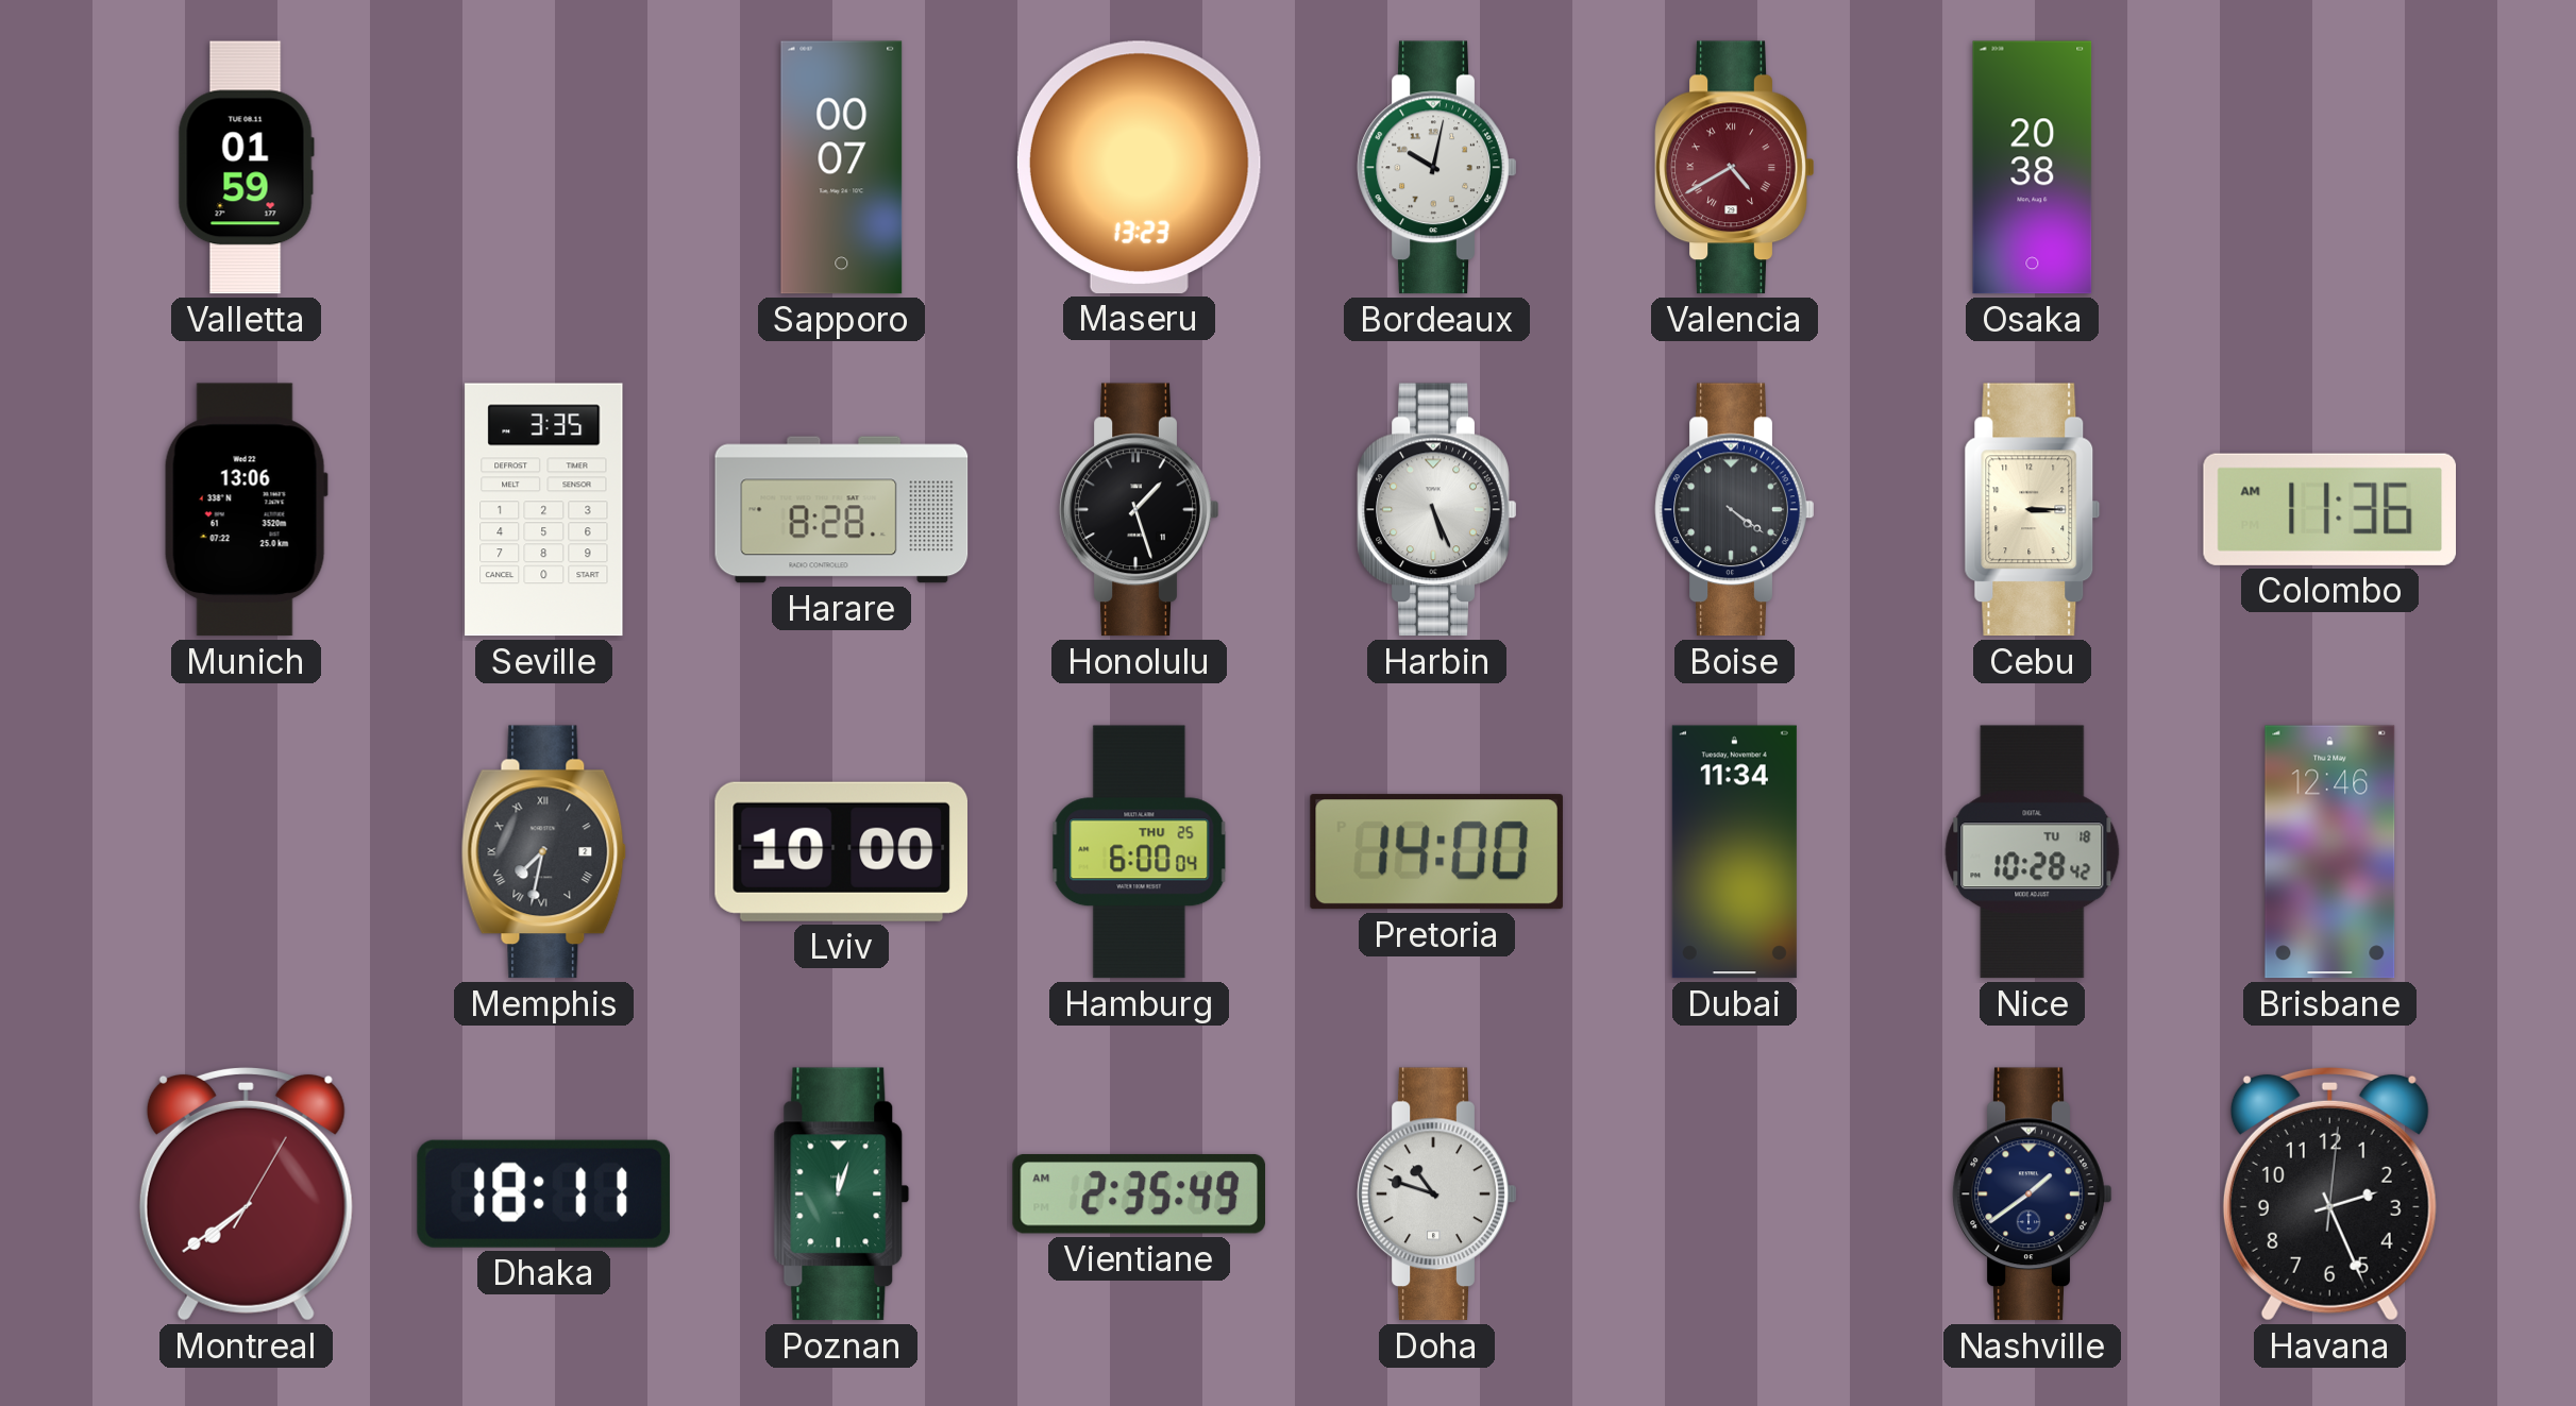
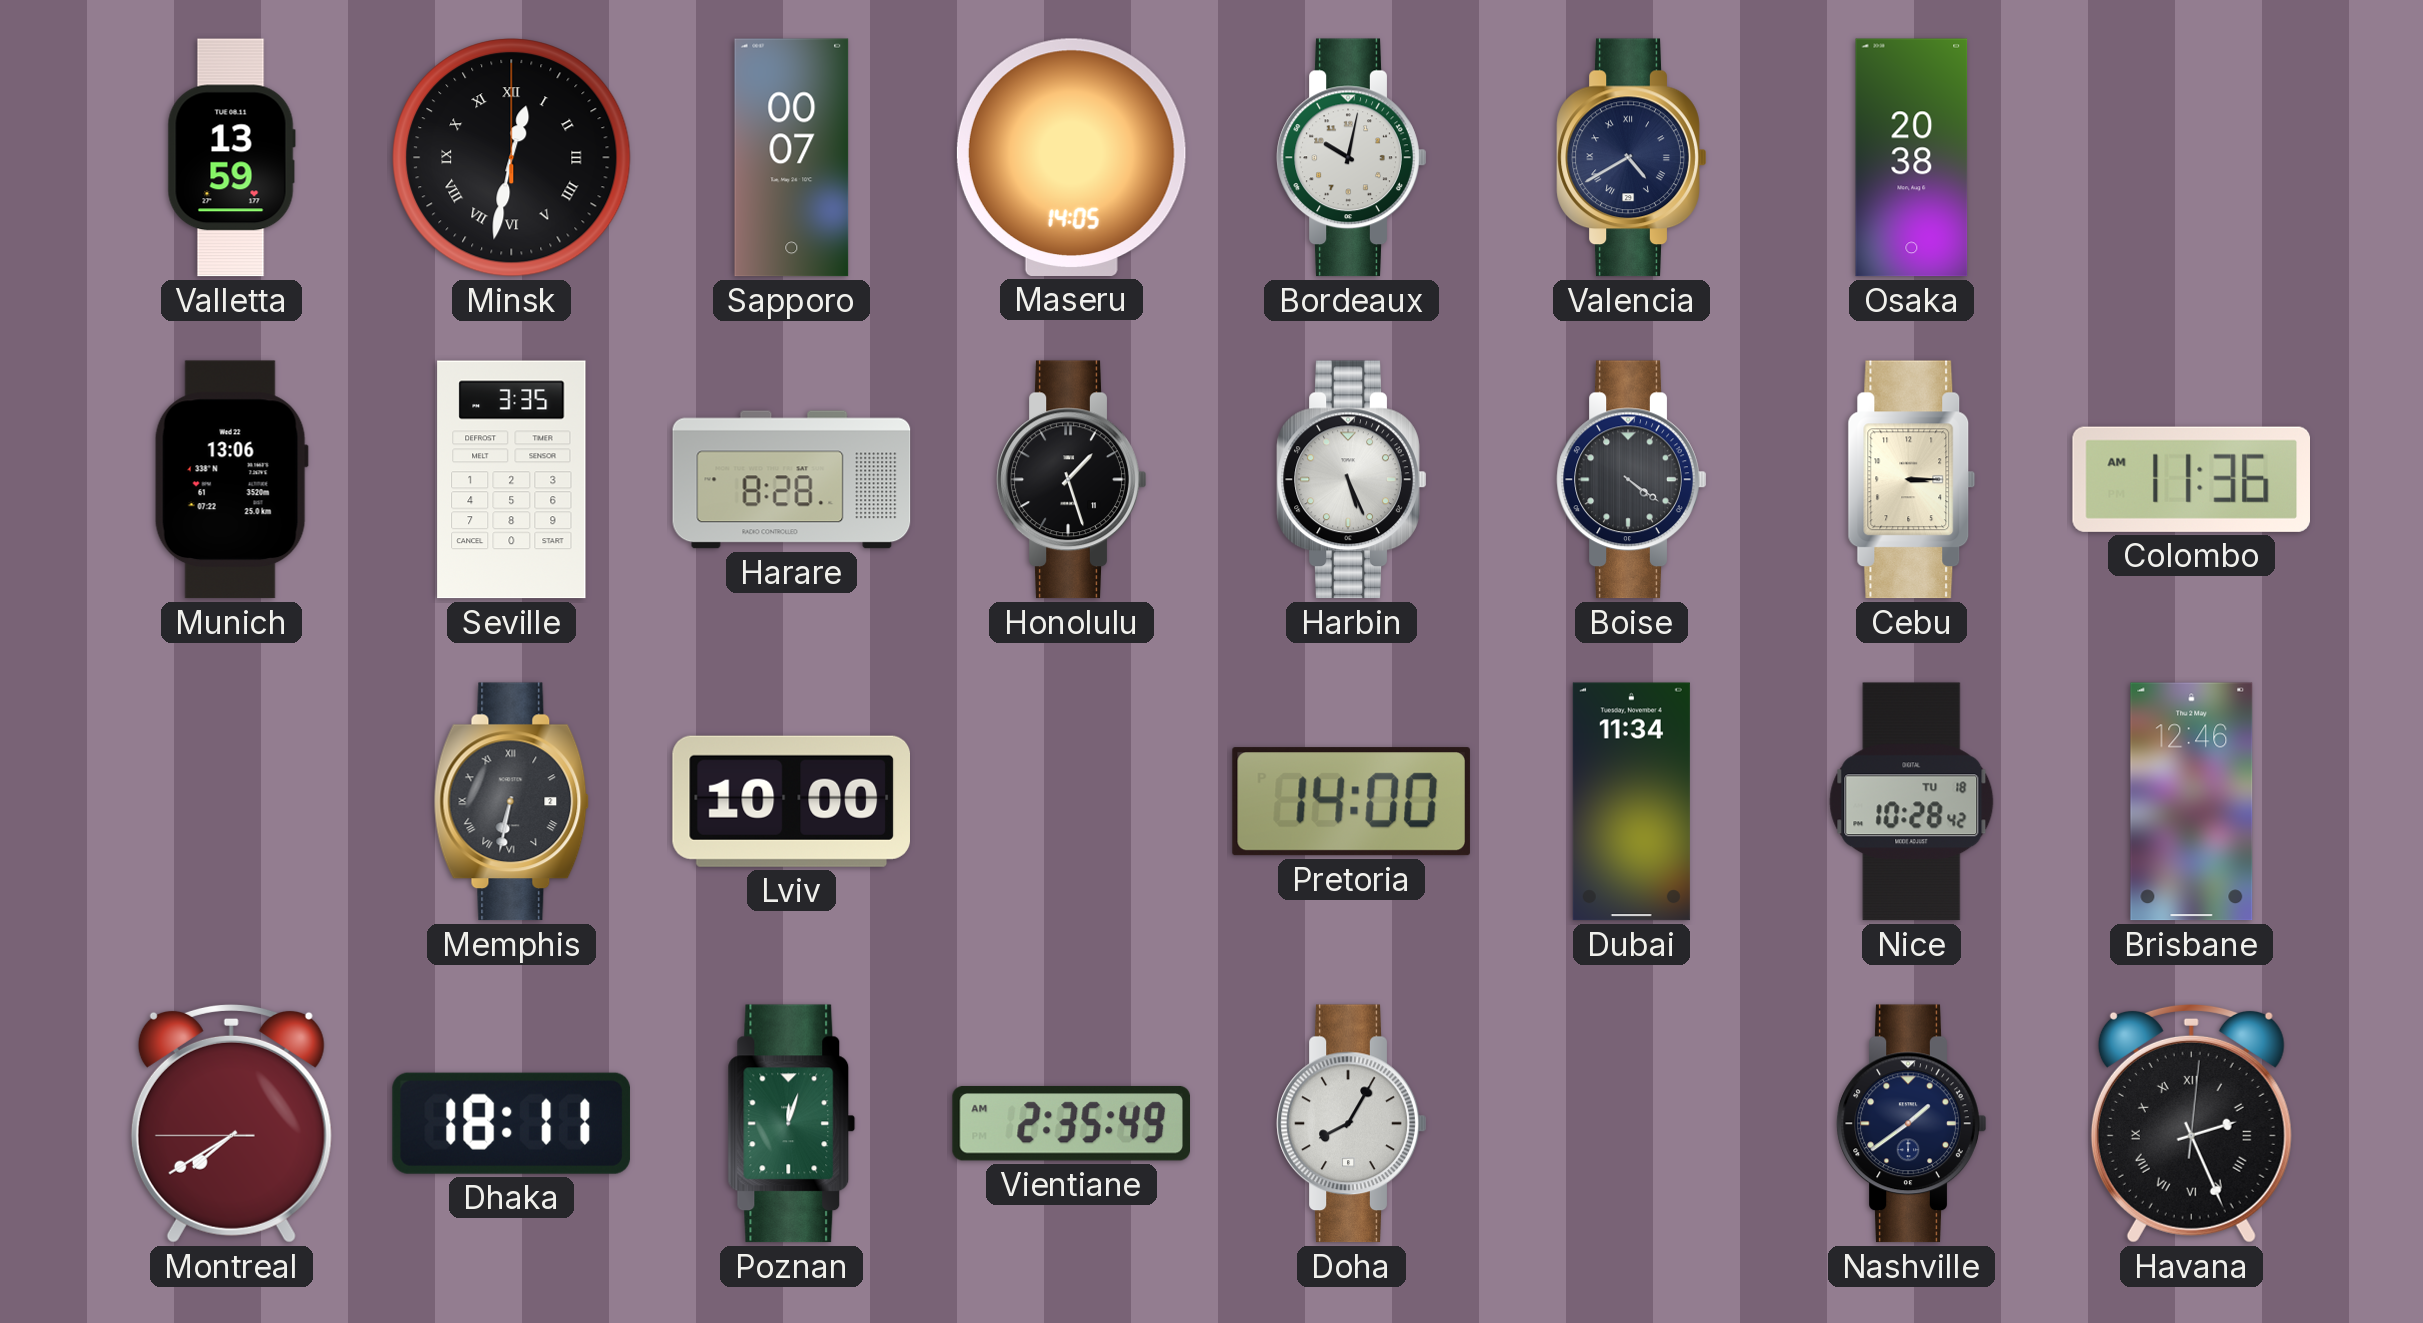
Valletta: 01:59 -> 13:59
Minsk: none -> 12:32
Maseru: 13:23 -> 14:05
Valencia dial: burgundy -> navy
Memphis: 7:32 -> 6:32
Hamburg: 6:00 -> none
Montreal: 7:39:05 -> 7:39:45
Doha: 10:48 -> 8:05
Havana numerals: Arabic -> Roman
